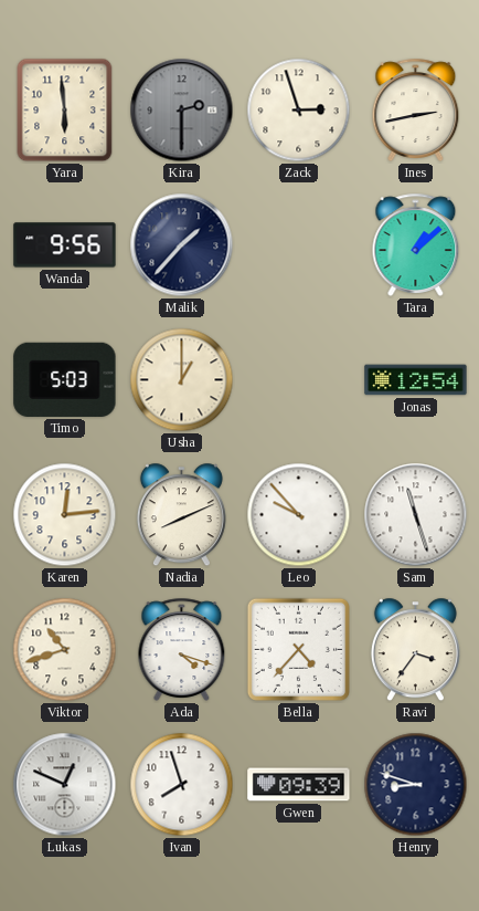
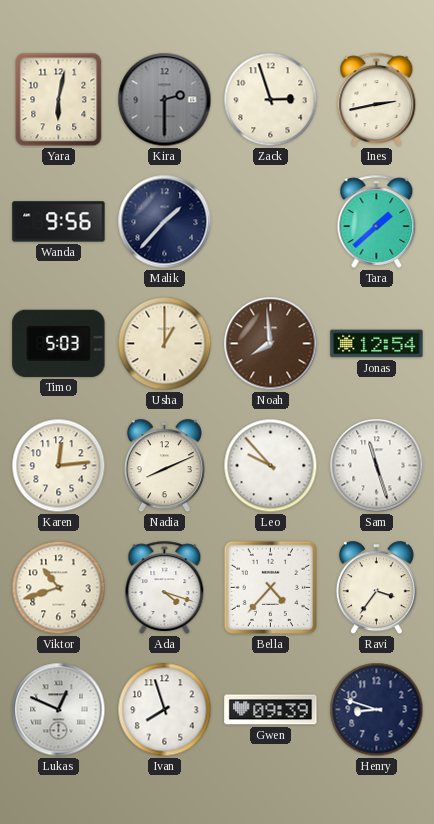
Yara: 5:59 -> 6:02
Tara: 1:08 -> 1:38
Noah: none -> 7:59
